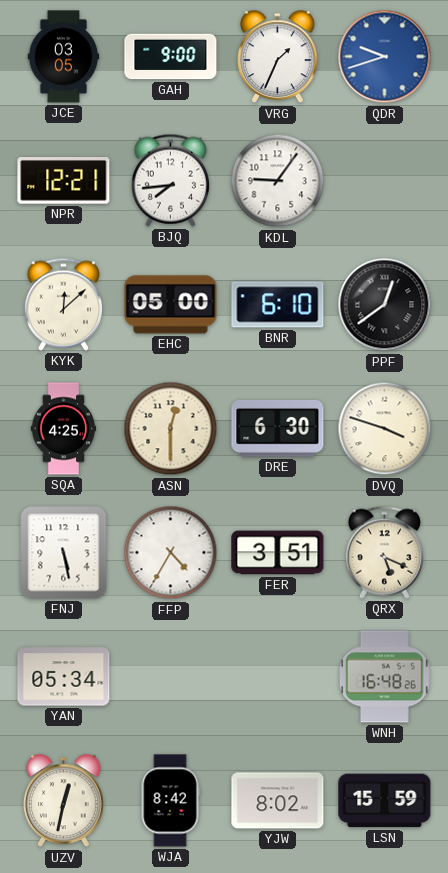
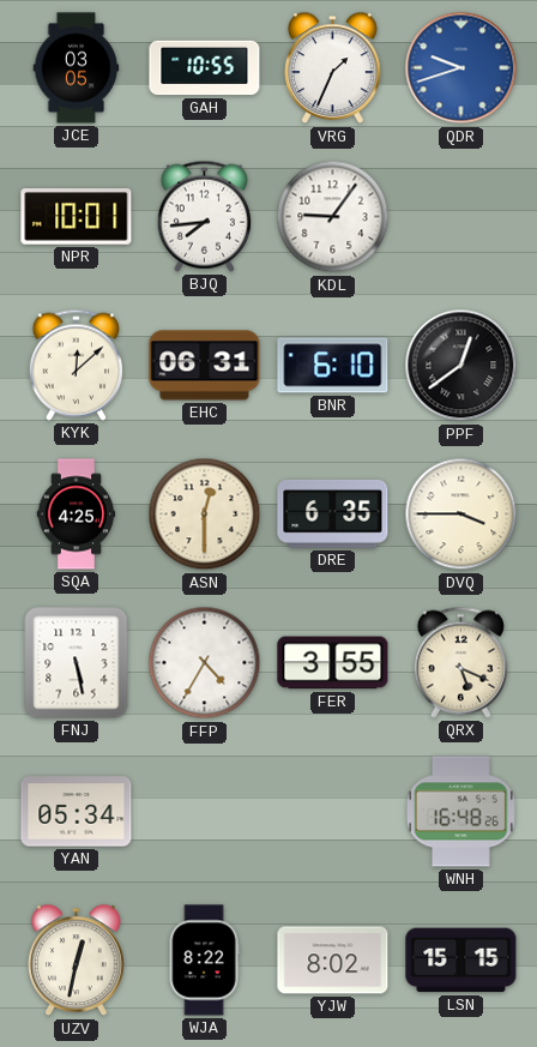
GAH: 9:00 -> 10:55
NPR: 12:21 -> 10:01
EHC: 05:00 -> 06:31
DRE: 6:30 -> 6:35
DVQ: 3:48 -> 3:45
FER: 3:51 -> 3:55
WJA: 8:42 -> 8:22
LSN: 15:59 -> 15:15
